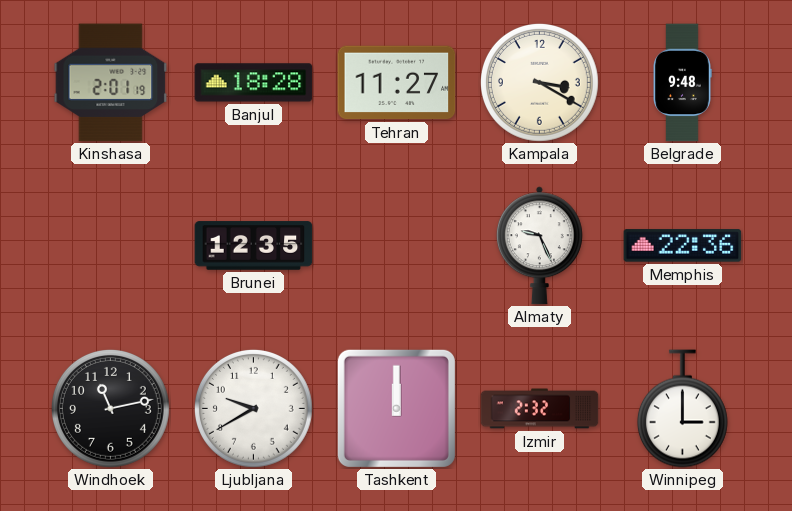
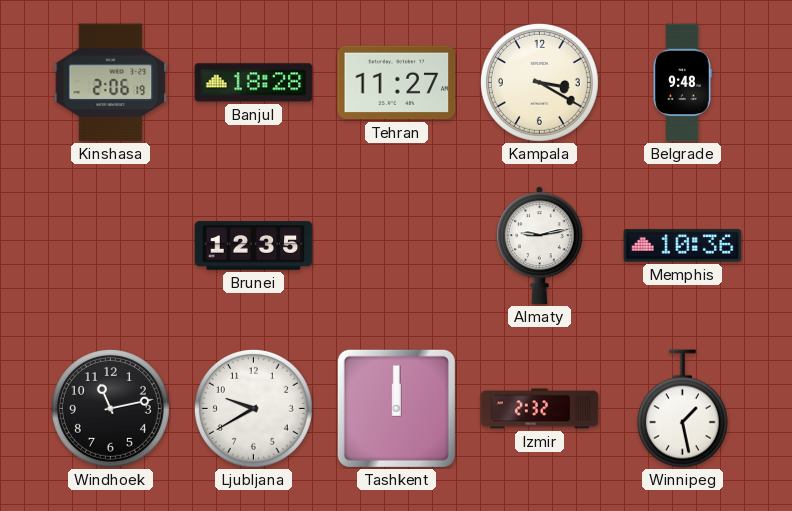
Kinshasa: 2:01 -> 2:06
Almaty: 9:26 -> 9:13
Memphis: 22:36 -> 10:36
Winnipeg: 3:00 -> 1:28
